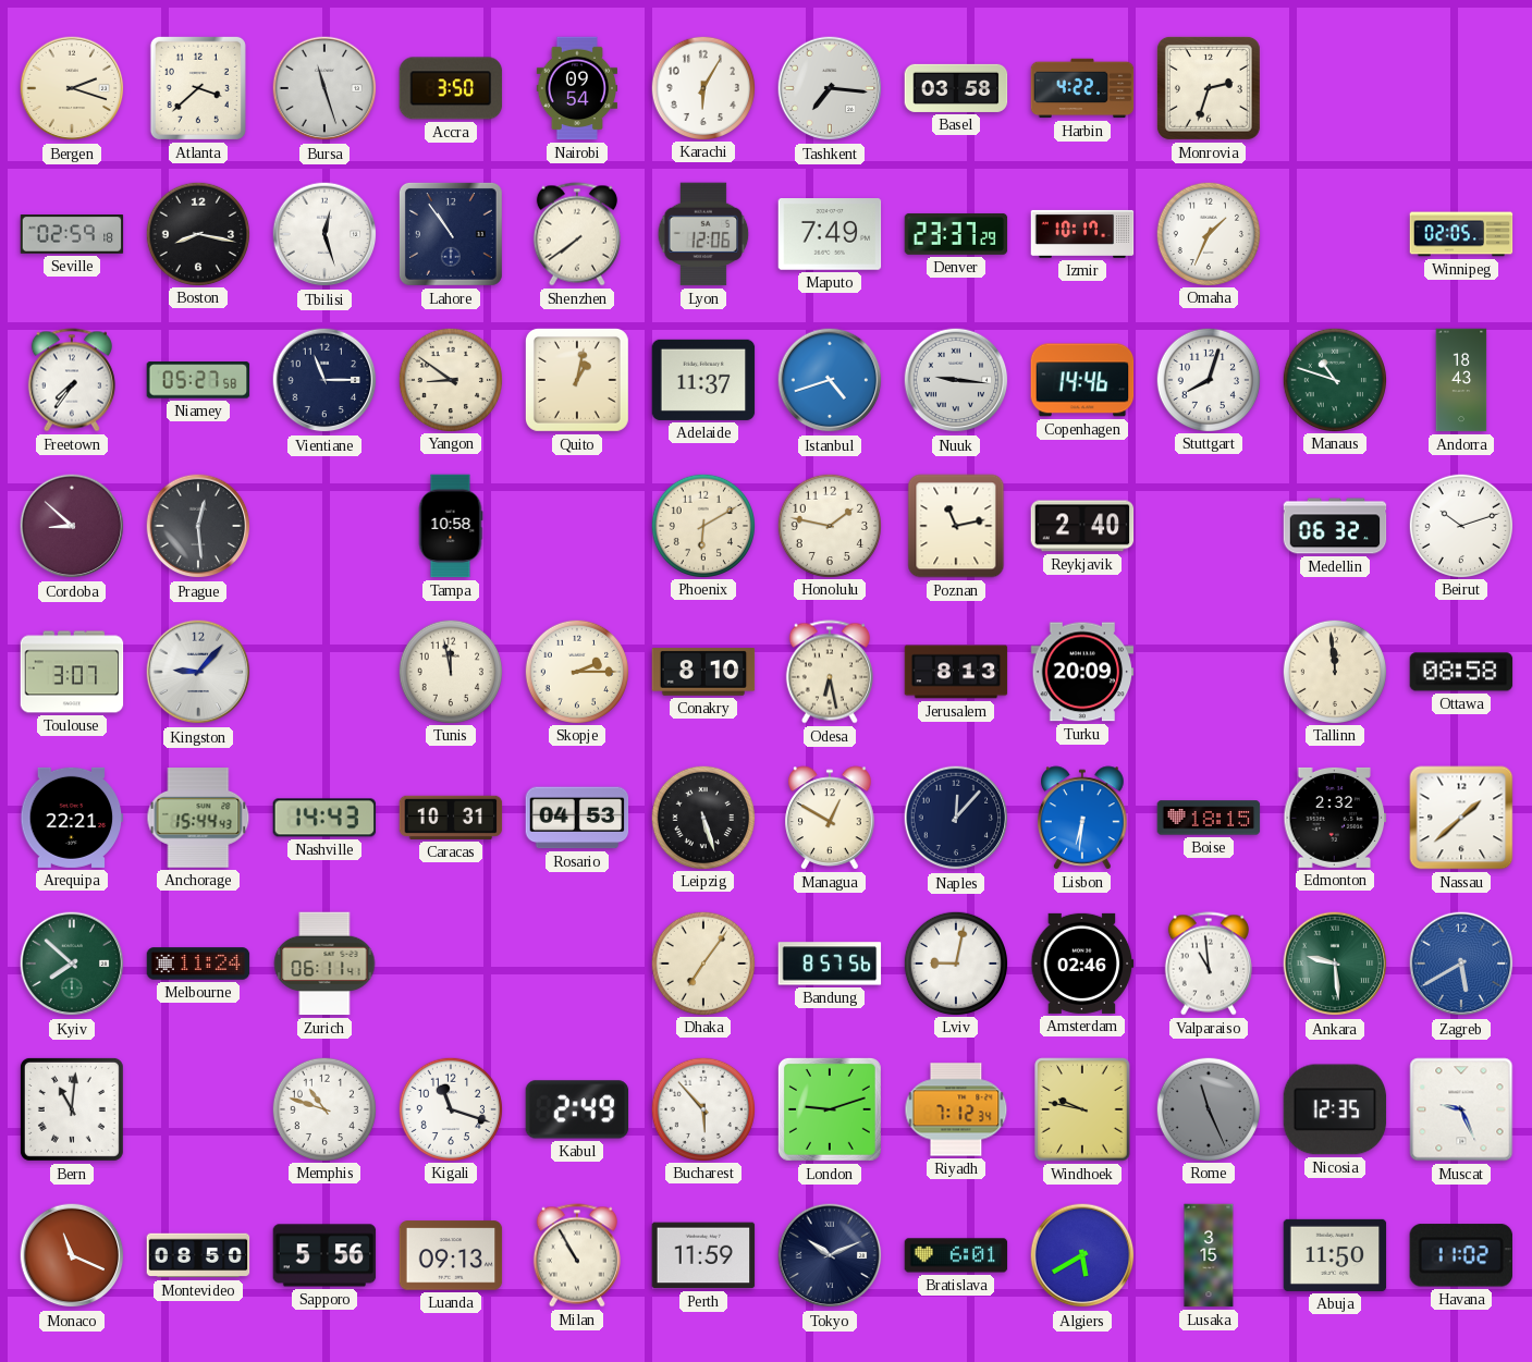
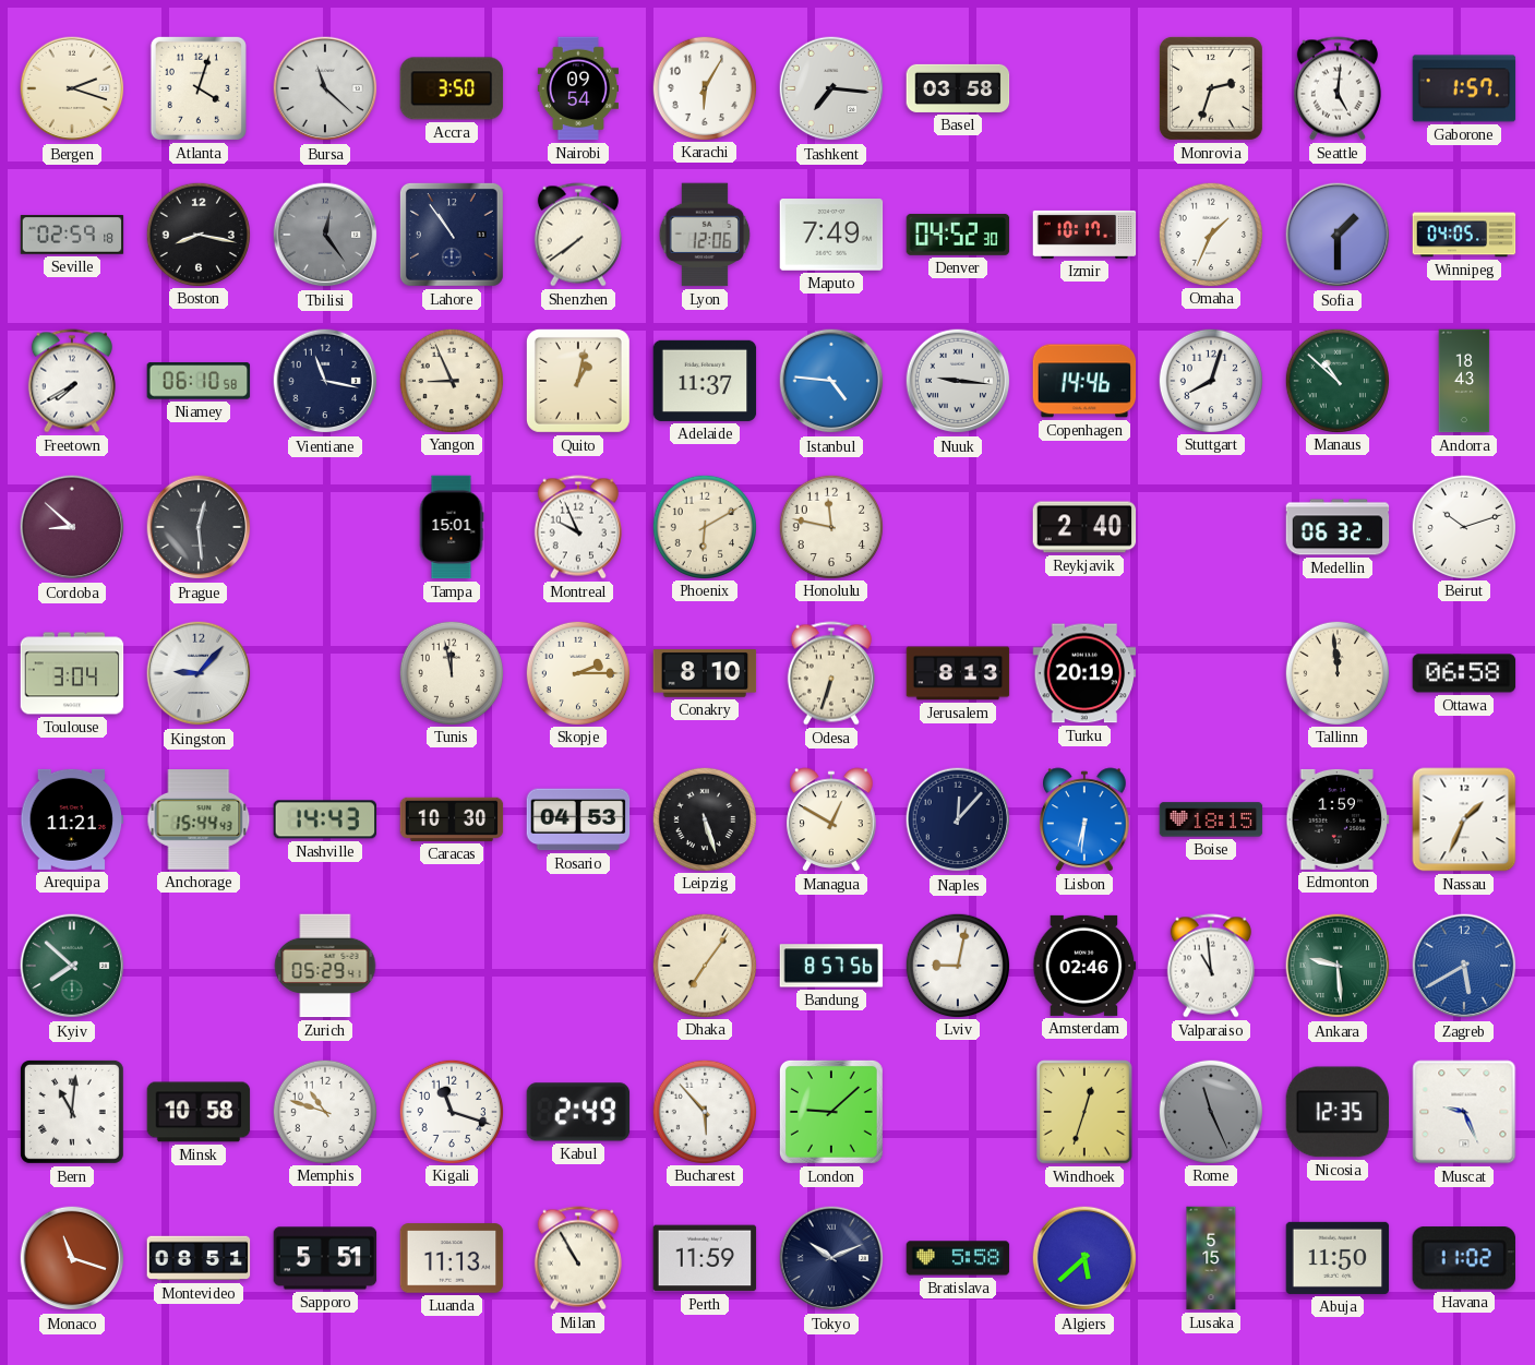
Atlanta: 3:38 -> 4:03
Bursa: 11:27 -> 11:22
Harbin: 4:22 -> none
Seattle: none -> 5:01
Gaborone: none -> 1:57
Tbilisi: 12:27 -> 12:24
Tbilisi dial: white -> grey
Denver: 23:37 -> 04:52
Sofia: none -> 1:30
Winnipeg: 02:05 -> 04:05
Freetown: 7:36 -> 7:40
Niamey: 05:27 -> 06:10
Vientiane: 11:15 -> 11:17
Yangon: 8:51 -> 8:56
Istanbul: 4:42 -> 4:46
Manaus: 10:48 -> 10:52
Tampa: 10:58 -> 15:01
Montreal: none -> 9:56
Honolulu: 1:47 -> 11:47
Poznan: 11:13 -> none
Toulouse: 3:07 -> 3:04
Odesa: 6:28 -> 6:33
Turku: 20:09 -> 20:19
Ottawa: 08:58 -> 06:58
Arequipa: 22:21 -> 11:21
Caracas: 10:31 -> 10:30
Edmonton: 2:32 -> 1:59
Nassau: 1:38 -> 1:34
Melbourne: 11:24 -> none
Zurich: 06:11 -> 05:29
Minsk: none -> 10:58
London: 9:12 -> 9:08
Riyadh: 7:12 -> none
Windhoek: 9:47 -> 12:33
Monaco: 11:19 -> 11:18
Montevideo: 08:50 -> 08:51
Sapporo: 5:56 -> 5:51
Luanda: 09:13 -> 11:13
Bratislava: 6:01 -> 5:58
Algiers: 5:40 -> 5:38
Lusaka: 3:15 -> 5:15
